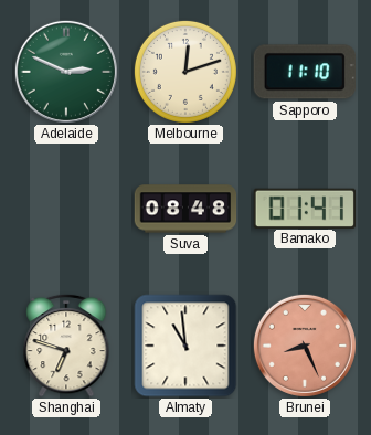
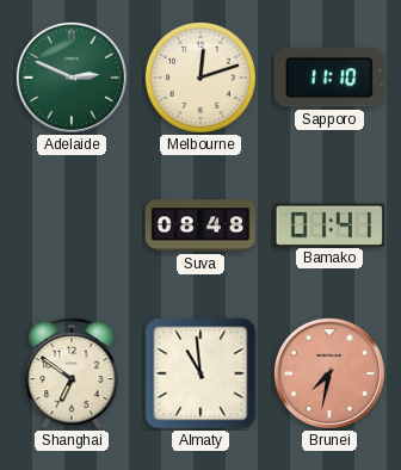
Shanghai: 6:48 -> 6:51
Brunei: 8:26 -> 7:32
